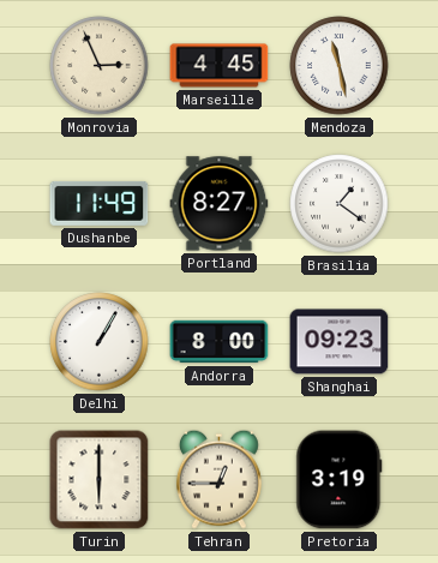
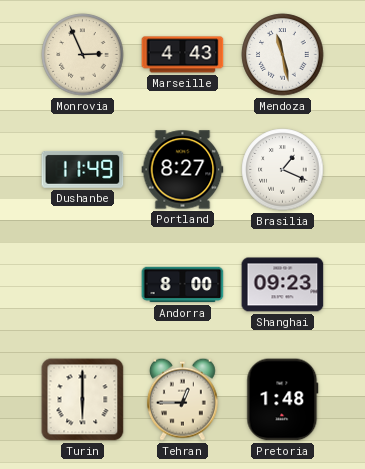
Marseille: 4:45 -> 4:43
Brasilia: 1:21 -> 1:19
Delhi: 1:05 -> none
Pretoria: 3:19 -> 1:48
